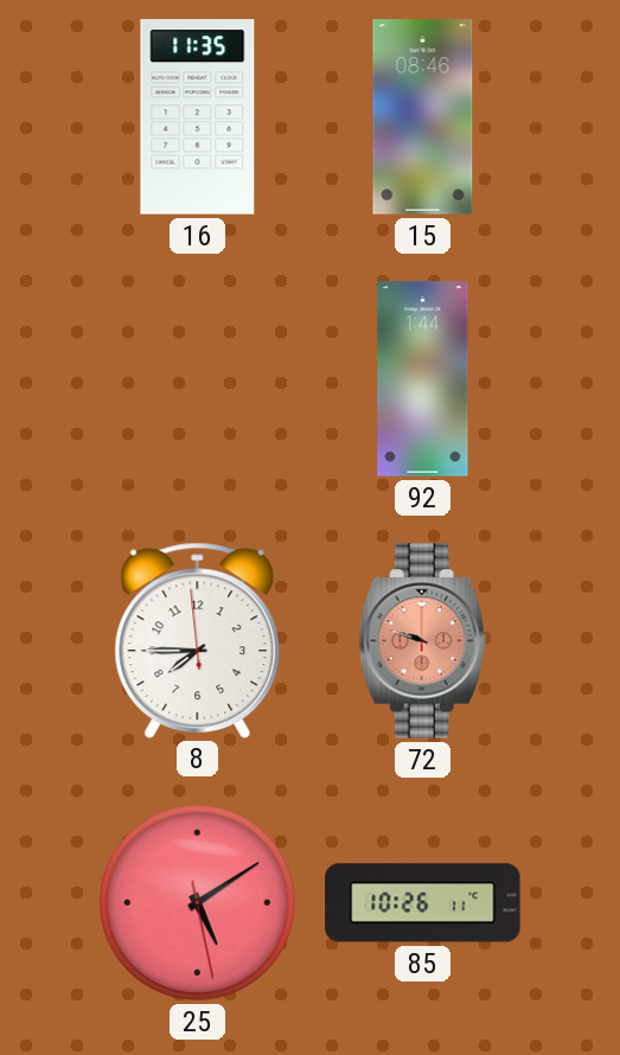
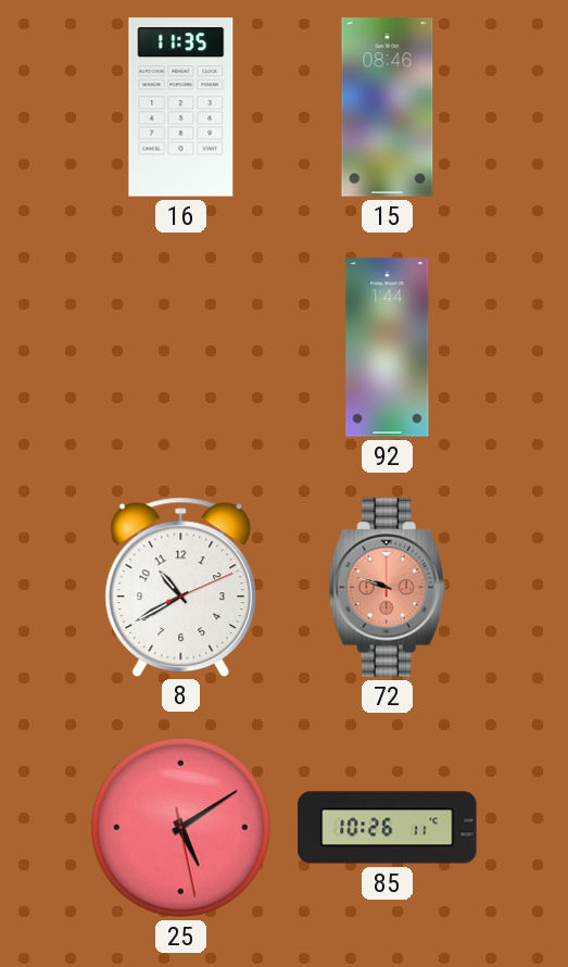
8: 7:44 -> 10:40
